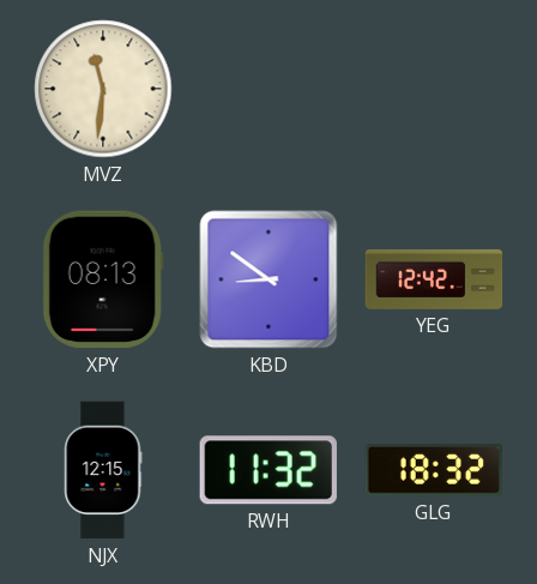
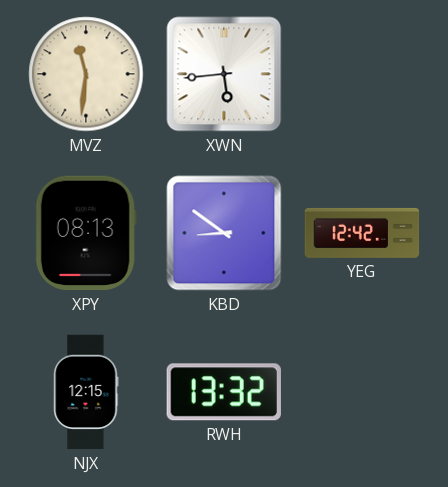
XWN: none -> 5:44
RWH: 11:32 -> 13:32
GLG: 18:32 -> none
